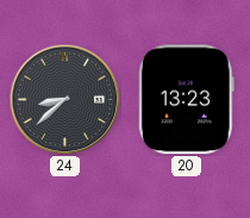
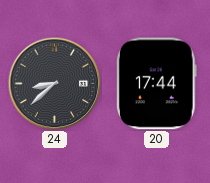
20: 13:23 -> 17:44
